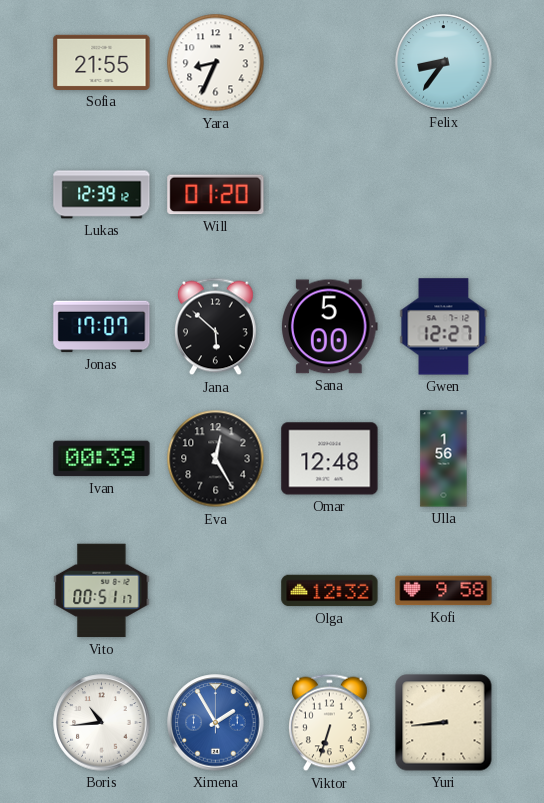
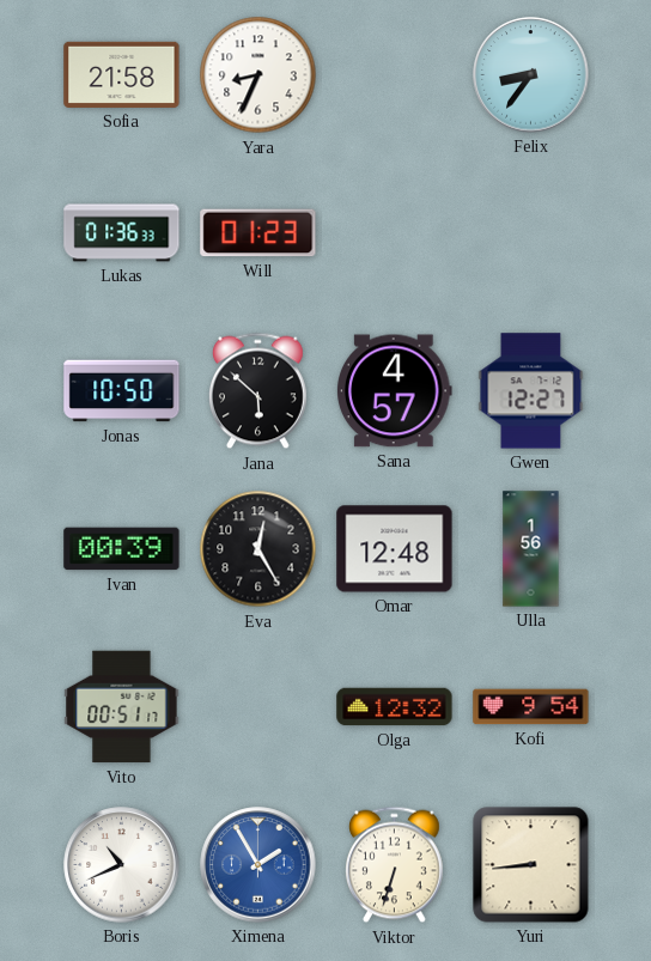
Sofia: 21:55 -> 21:58
Lukas: 12:39 -> 01:36
Will: 01:20 -> 01:23
Jonas: 17:07 -> 10:50
Sana: 5:00 -> 4:57
Kofi: 9:58 -> 9:54
Boris: 10:44 -> 10:41
